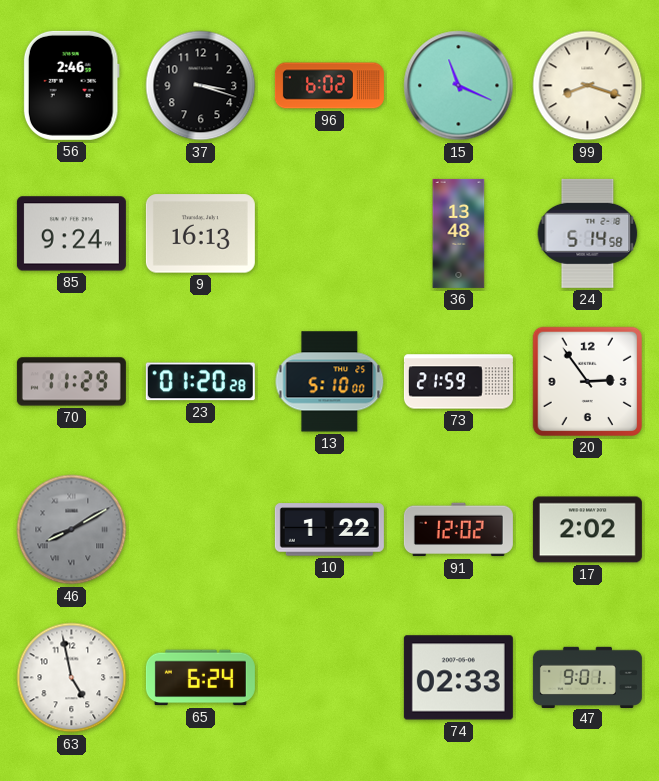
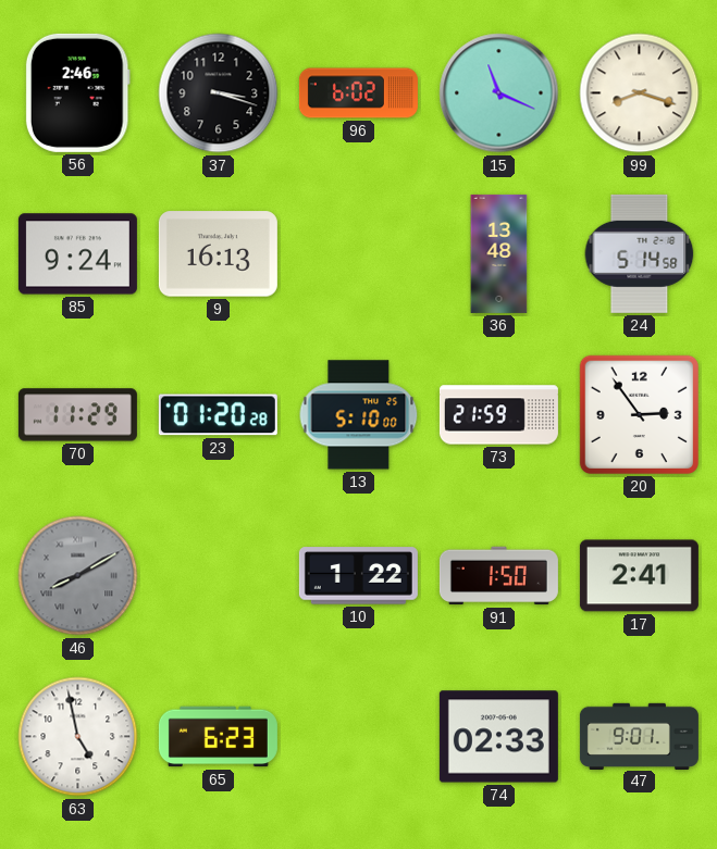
91: 12:02 -> 1:50
17: 2:02 -> 2:41
65: 6:24 -> 6:23
